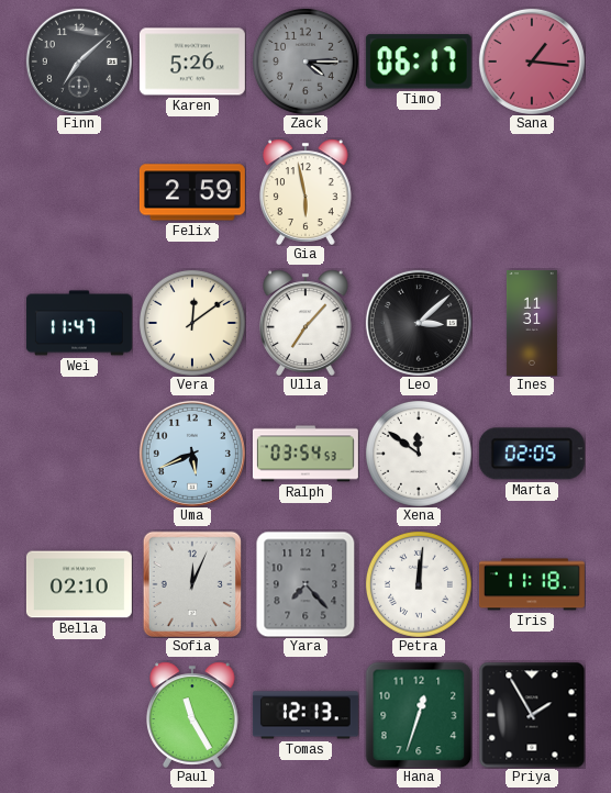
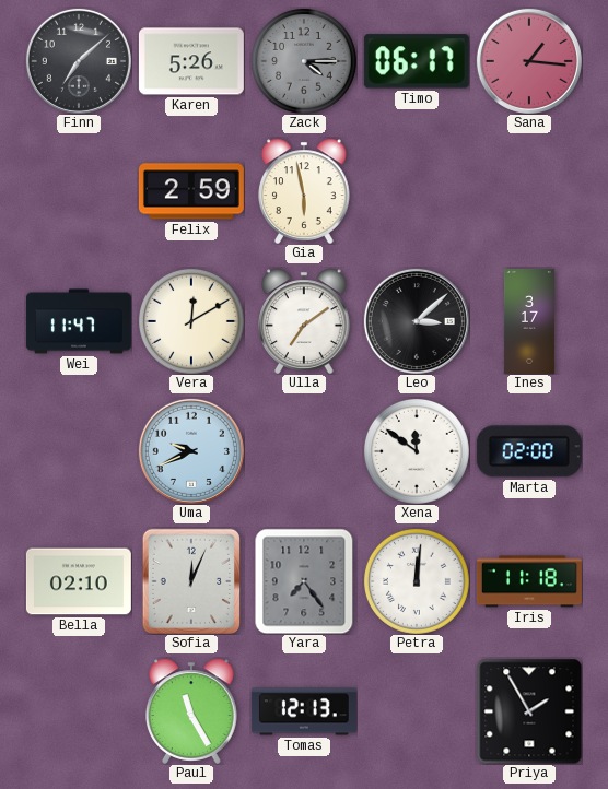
Vera: 12:09 -> 12:10
Ulla: 7:07 -> 7:09
Ines: 11:31 -> 3:17
Uma: 5:41 -> 9:41
Ralph: 03:54 -> none
Marta: 02:05 -> 02:00
Yara: 7:23 -> 7:24
Hana: 12:33 -> none
